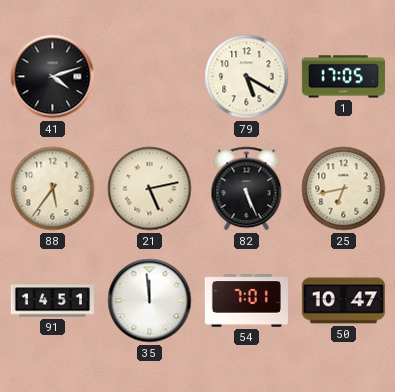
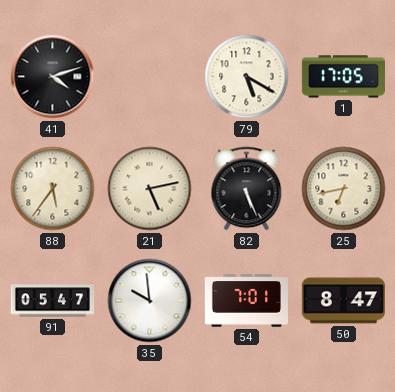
91: 14:51 -> 05:47
35: 11:59 -> 9:59
50: 10:47 -> 8:47
